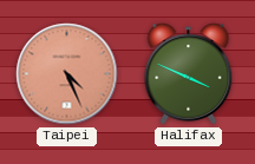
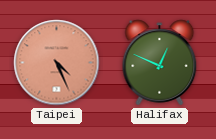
Halifax: 3:49 -> 12:49
